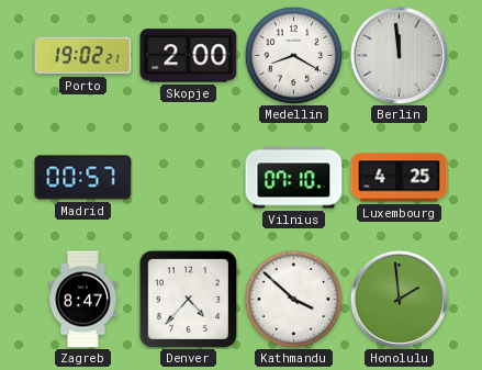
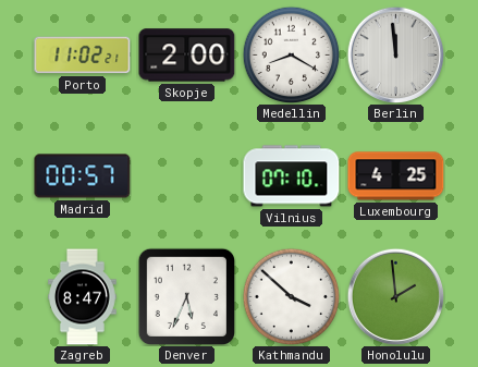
Porto: 19:02 -> 11:02
Denver: 4:37 -> 5:34
